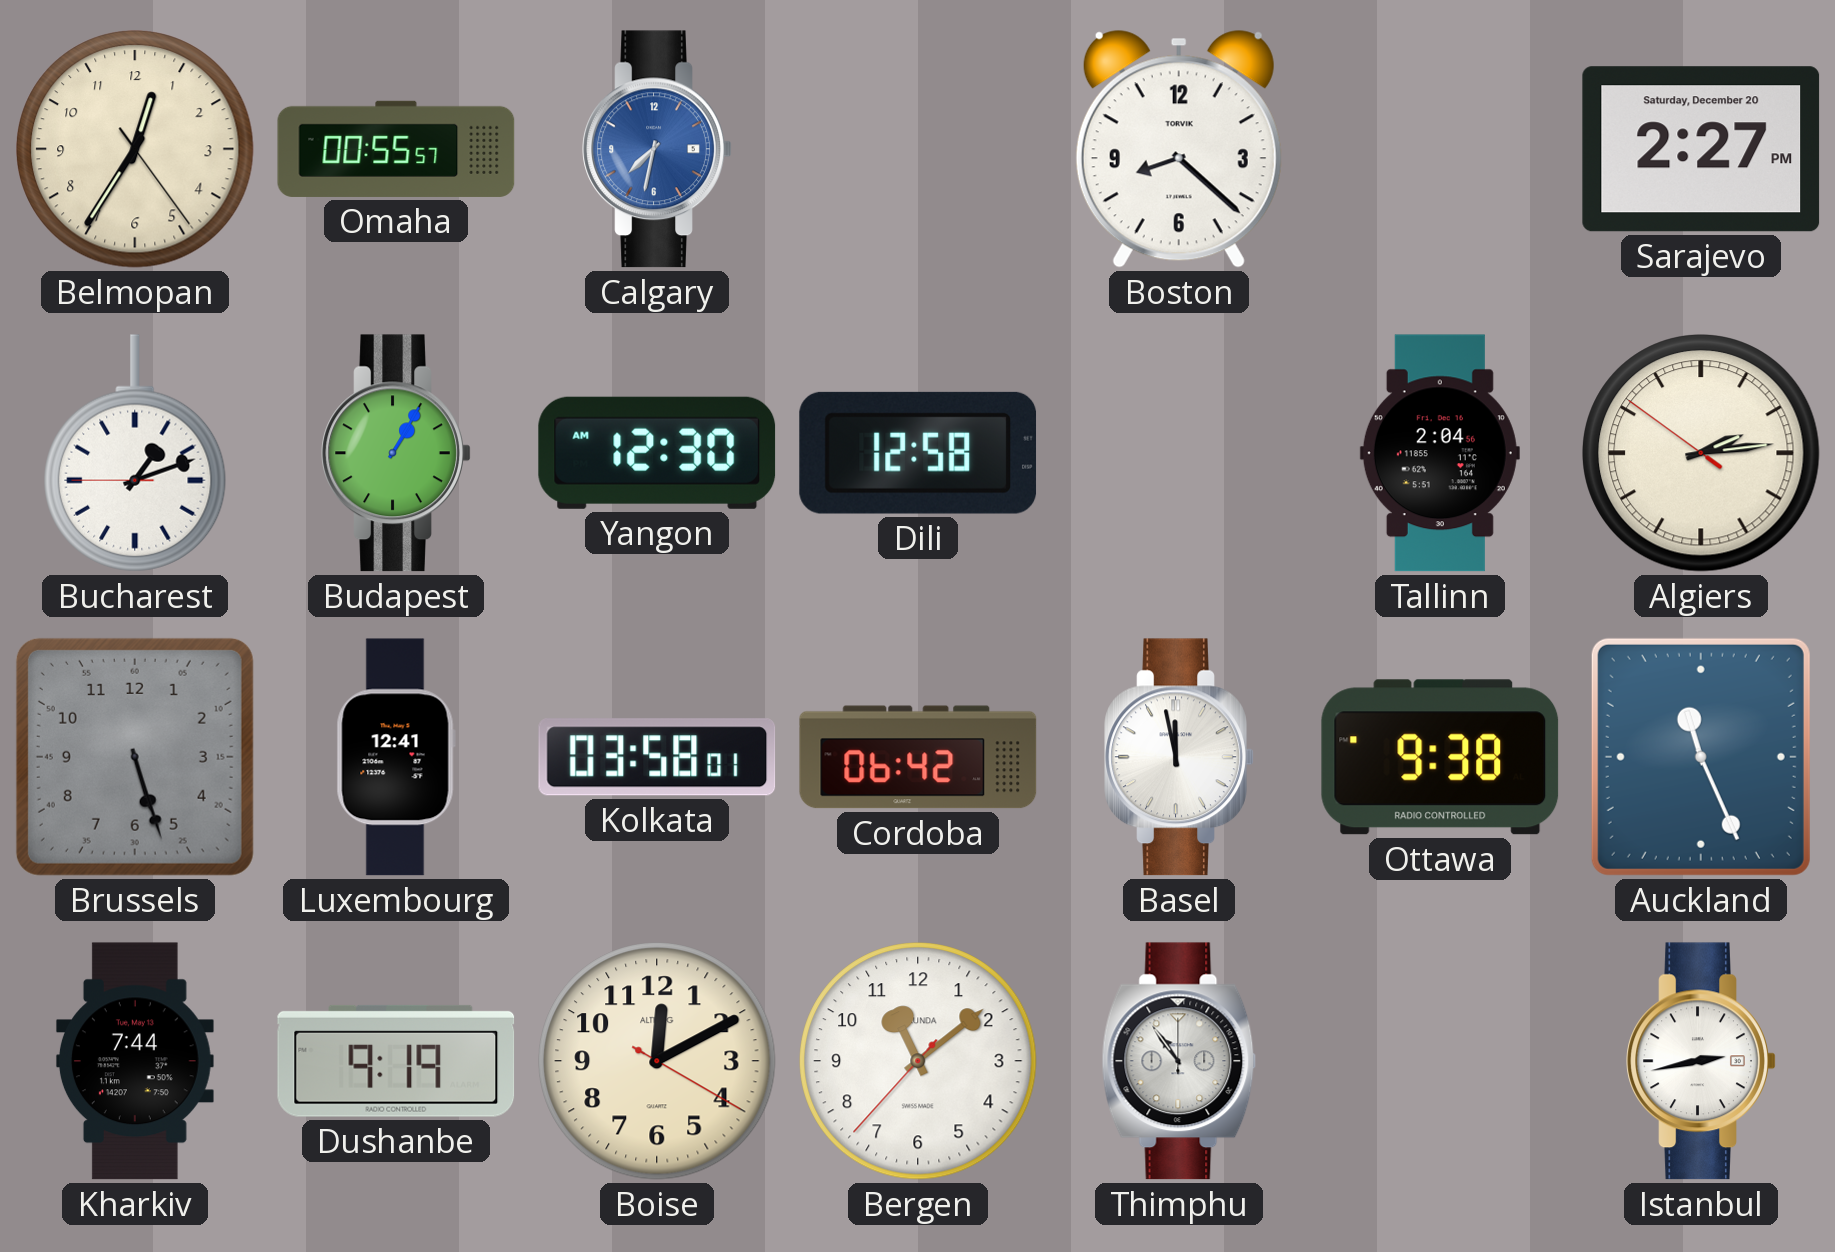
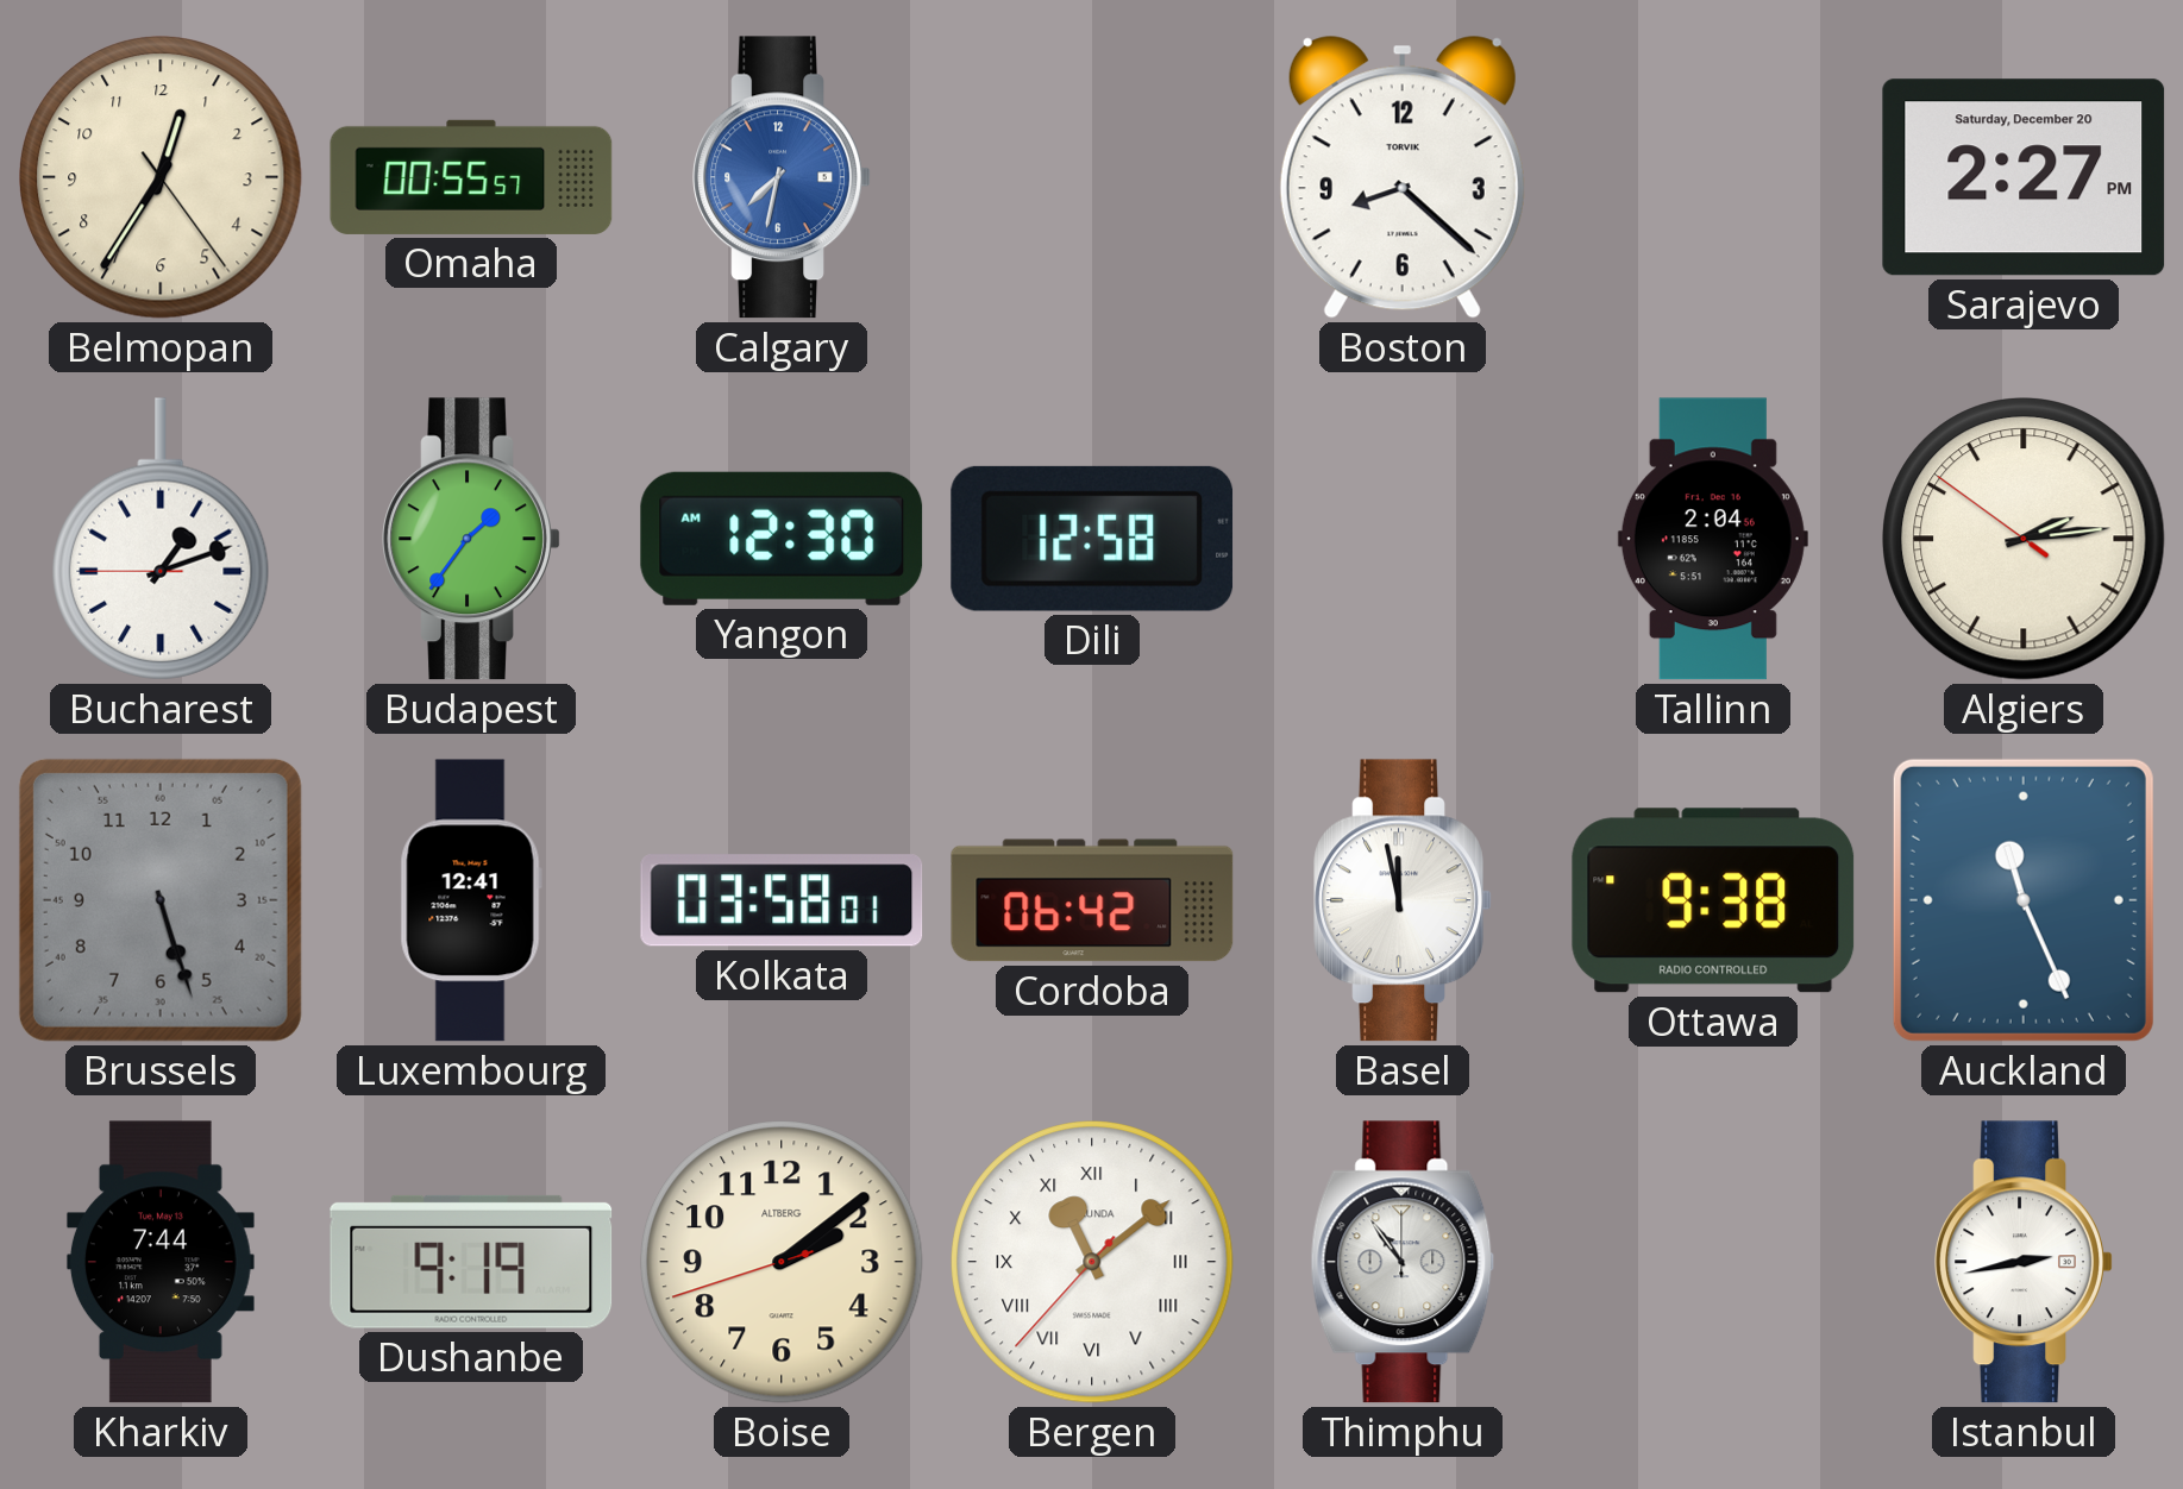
Budapest: 1:05 -> 1:36
Boise: 12:10 -> 2:08
Bergen numerals: Arabic -> Roman
